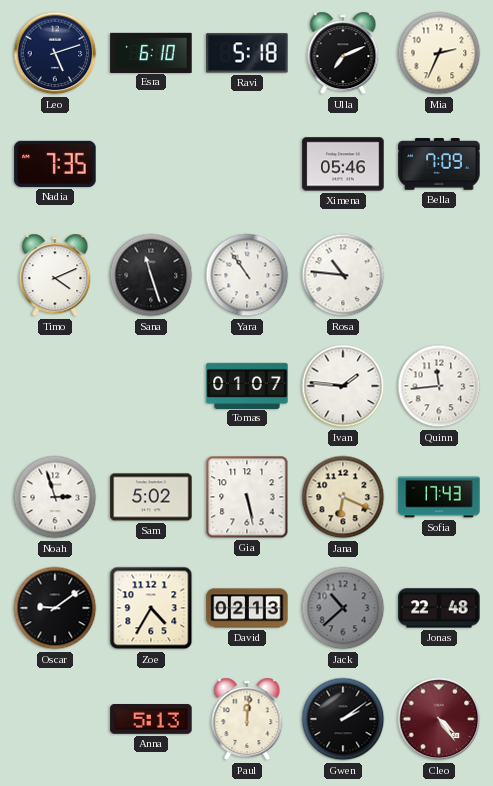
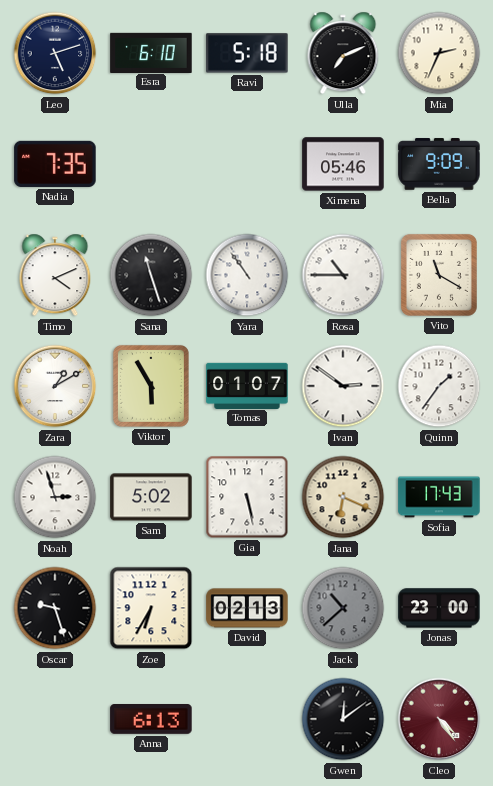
Bella: 7:09 -> 9:09
Rosa: 10:46 -> 10:45
Vito: none -> 11:20
Zara: none -> 1:10
Viktor: none -> 5:55
Ivan: 1:46 -> 2:51
Quinn: 11:44 -> 1:36
Oscar: 9:09 -> 9:27
Zoe: 4:35 -> 6:35
Jonas: 22:48 -> 23:00
Anna: 5:13 -> 6:13
Paul: 12:01 -> none
Gwen: 2:09 -> 12:09
